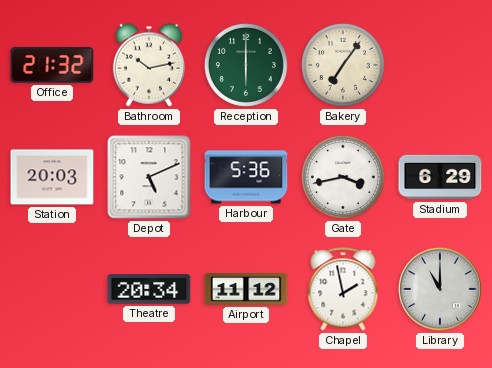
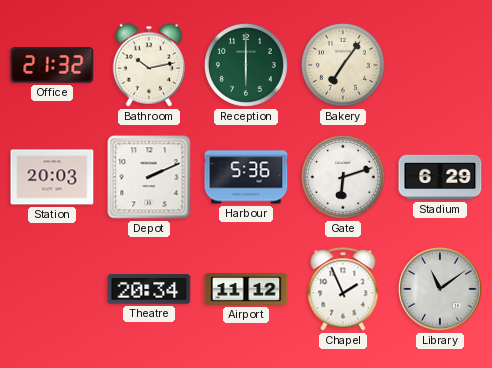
Depot: 5:11 -> 2:11
Gate: 3:43 -> 6:12
Chapel: 1:58 -> 1:56
Library: 11:00 -> 11:09
